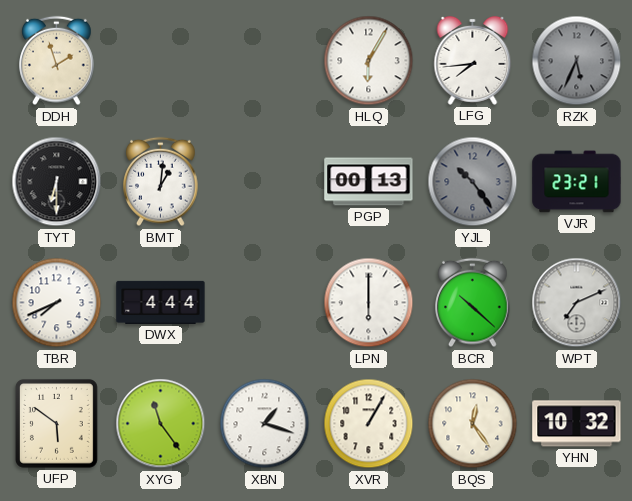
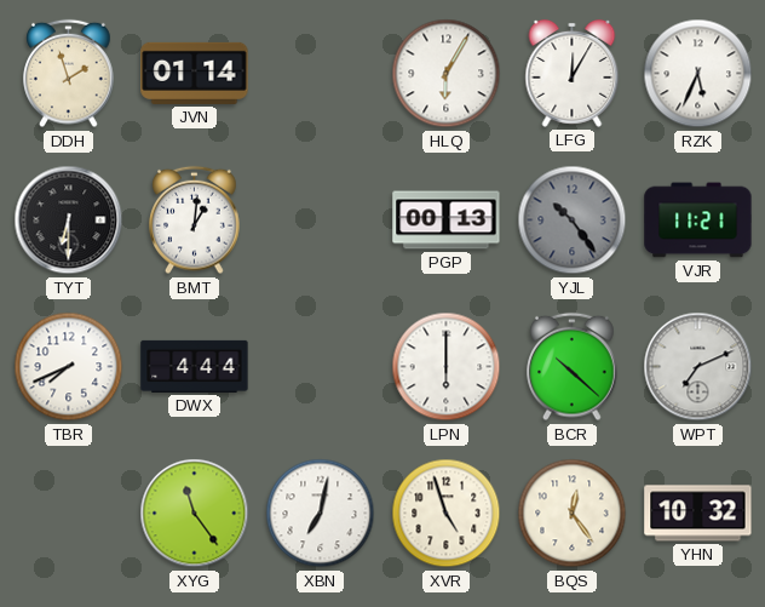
JVN: none -> 01:14
LFG: 7:44 -> 12:05
RZK dial: grey -> white
VJR: 23:21 -> 11:21
UFP: 5:51 -> none
XBN: 1:18 -> 7:02
XVR: 1:05 -> 4:57
